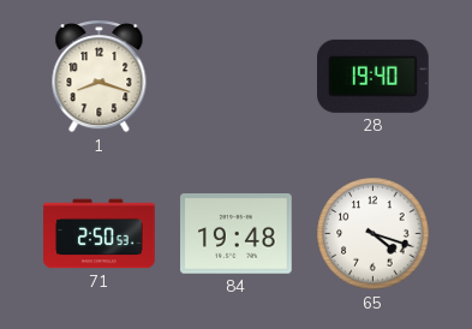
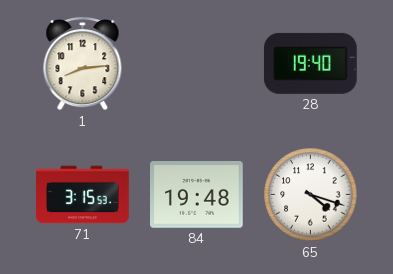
1: 8:18 -> 8:14
71: 2:50 -> 3:15
